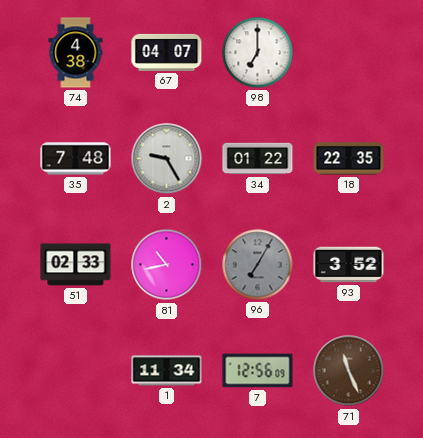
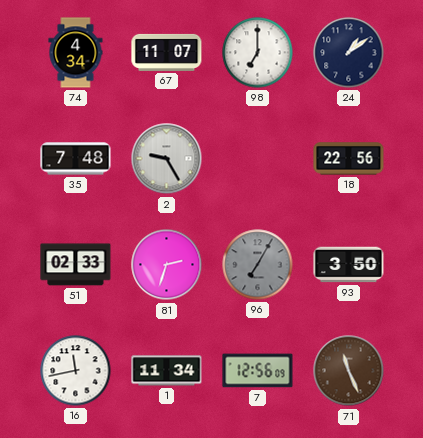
74: 4:38 -> 4:34
67: 04:07 -> 11:07
24: none -> 1:09
34: 01:22 -> none
18: 22:35 -> 22:56
81: 10:43 -> 2:33
93: 3:52 -> 3:50
16: none -> 11:43
